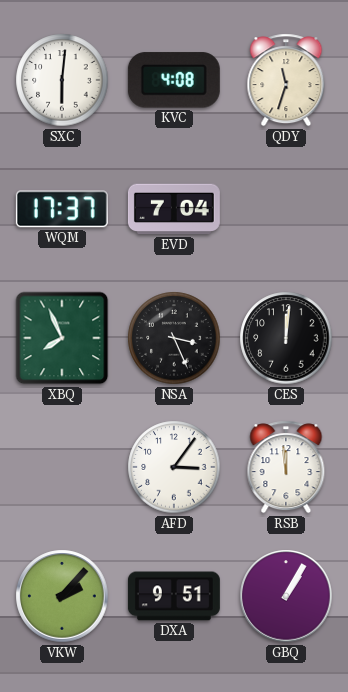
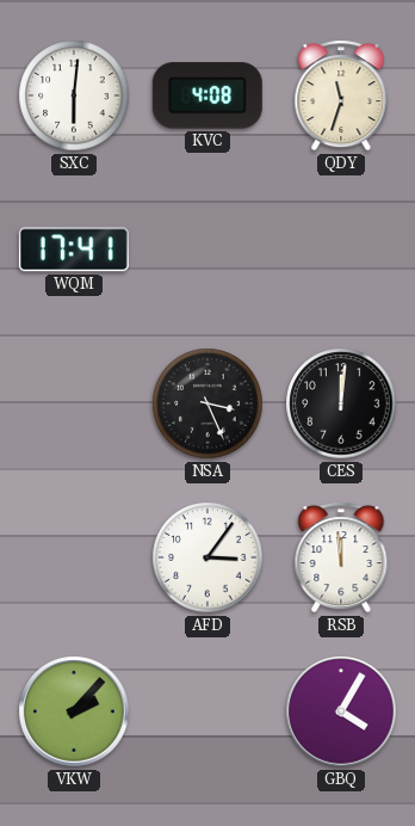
WQM: 17:37 -> 17:41
EVD: 7:04 -> none
XBQ: 7:56 -> none
DXA: 9:51 -> none
GBQ: 1:05 -> 4:05
